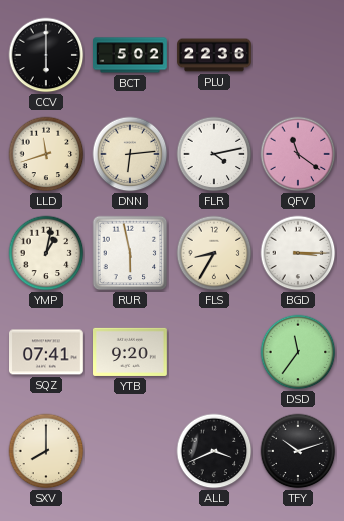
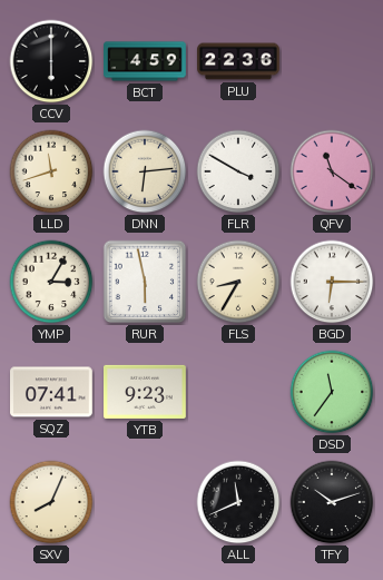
BCT: 5:02 -> 4:59
FLR: 4:13 -> 3:50
YMP: 1:02 -> 3:05
BGD: 3:15 -> 6:15
YTB: 9:20 -> 9:23
SXV: 8:00 -> 8:04
ALL: 3:41 -> 11:41
